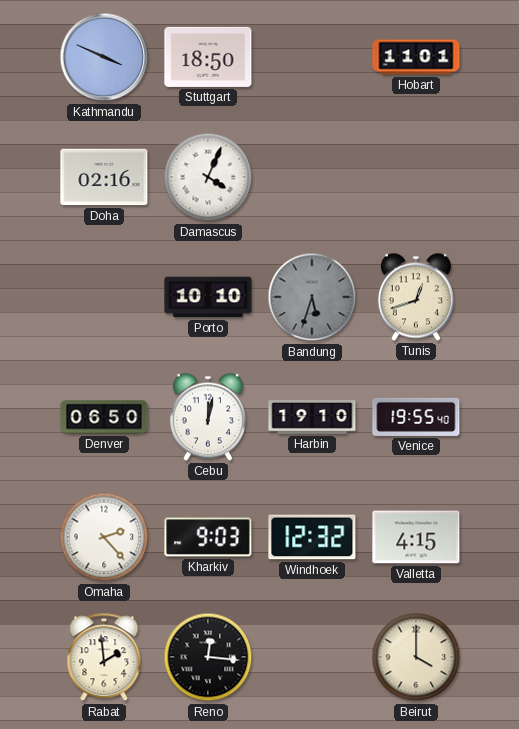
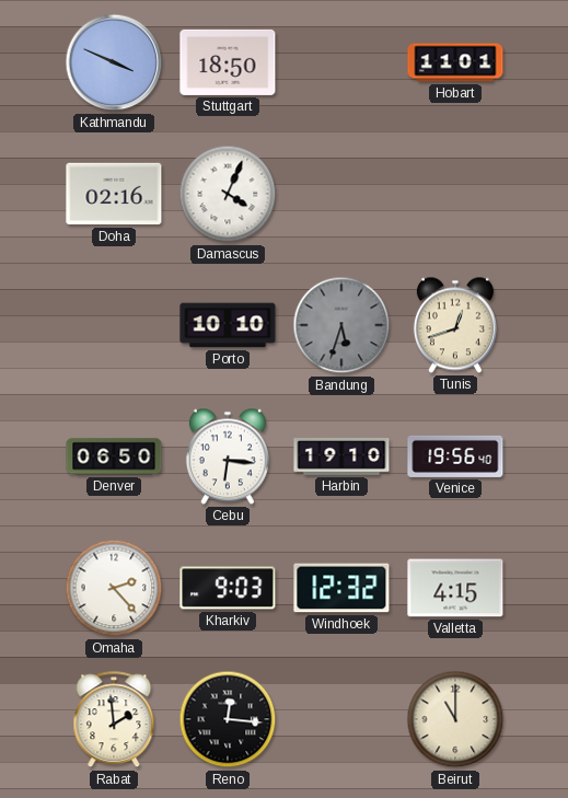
Cebu: 12:02 -> 6:16
Venice: 19:55 -> 19:56
Beirut: 4:00 -> 11:00
